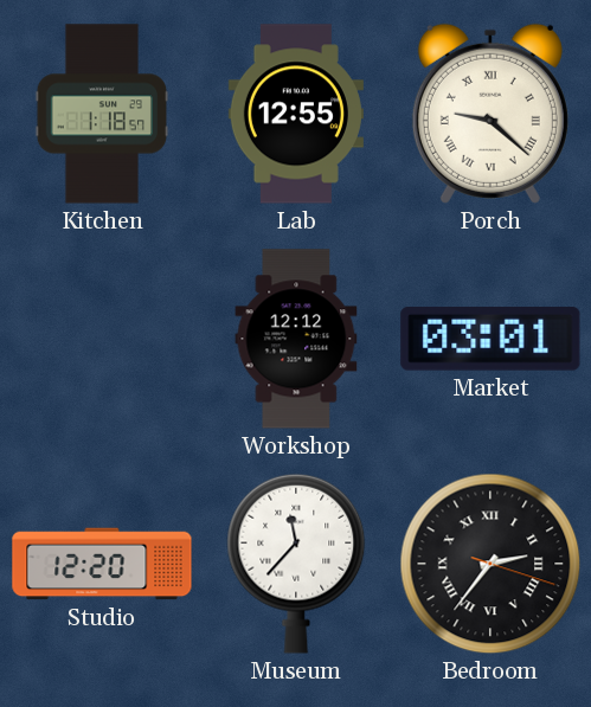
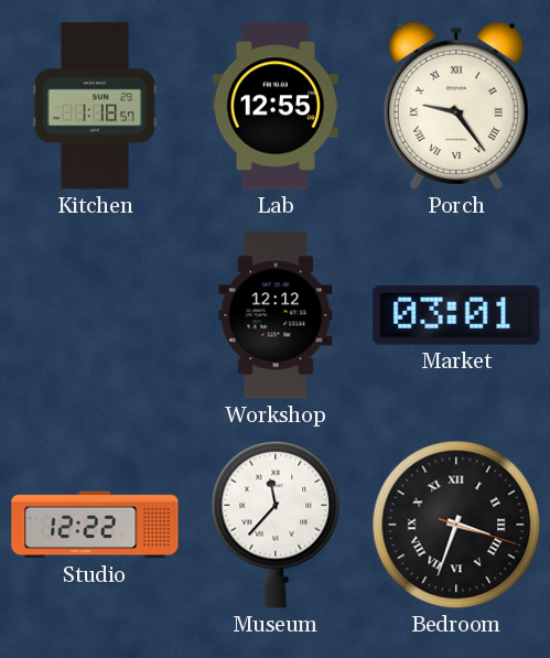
Porch: 9:22 -> 9:24
Studio: 12:20 -> 12:22
Bedroom: 2:36 -> 3:33
